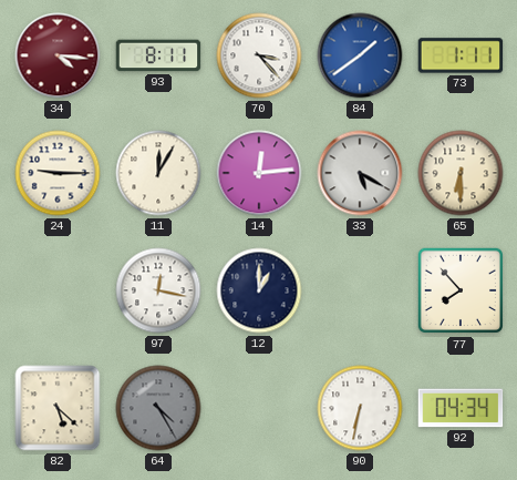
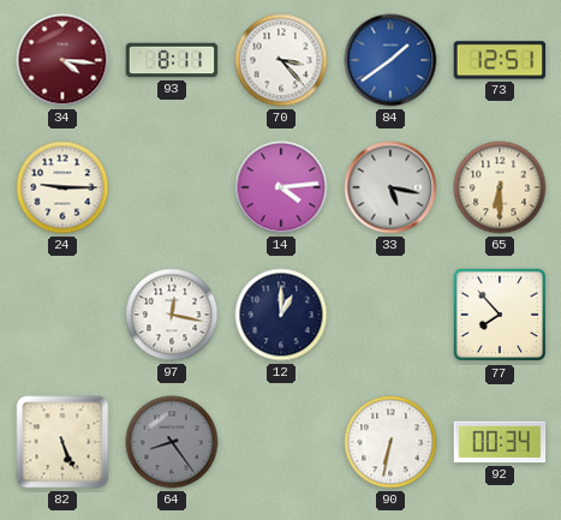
73: 1:11 -> 12:51
11: 12:05 -> none
14: 12:14 -> 4:14
33: 5:20 -> 5:17
82: 5:22 -> 5:26
64: 4:25 -> 8:24
92: 04:34 -> 00:34
